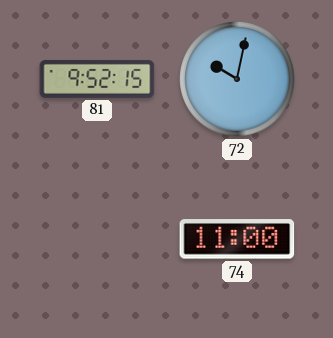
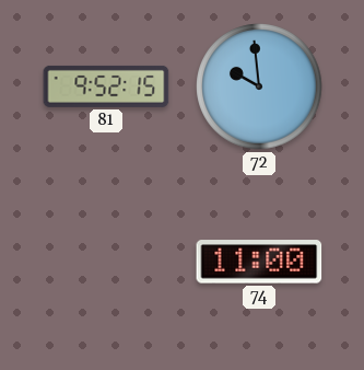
72: 10:02 -> 9:59
